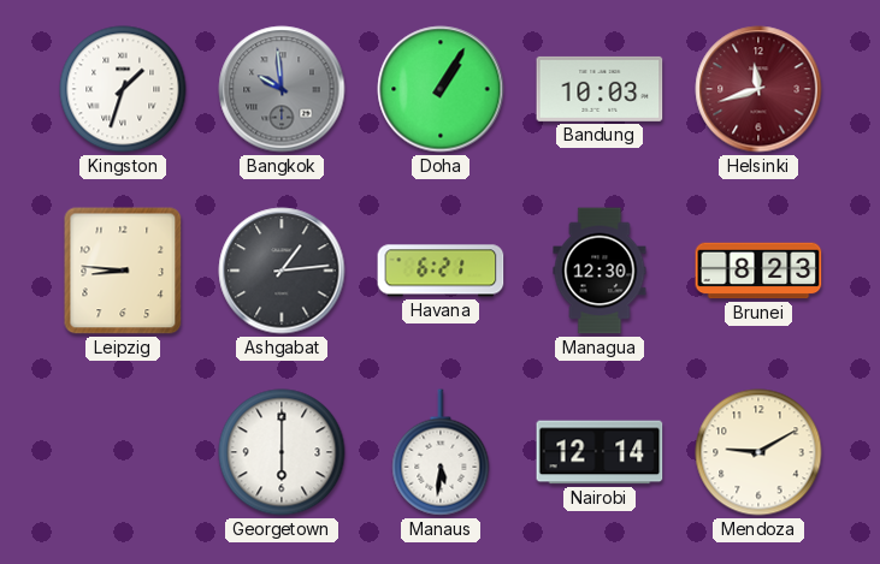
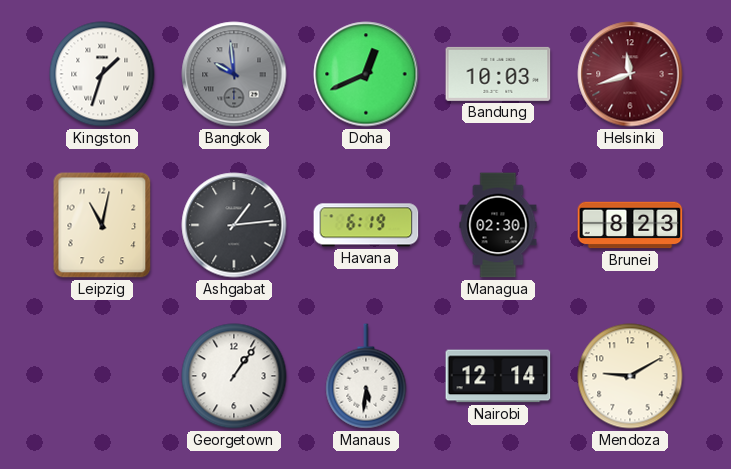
Doha: 1:05 -> 12:41
Leipzig: 8:46 -> 11:02
Havana: 6:21 -> 6:19
Managua: 12:30 -> 02:30
Georgetown: 6:00 -> 1:06
